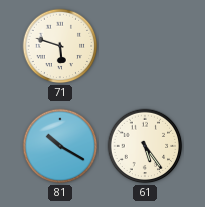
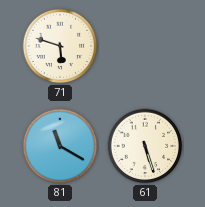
81: 10:20 -> 11:20
61: 5:24 -> 5:27
